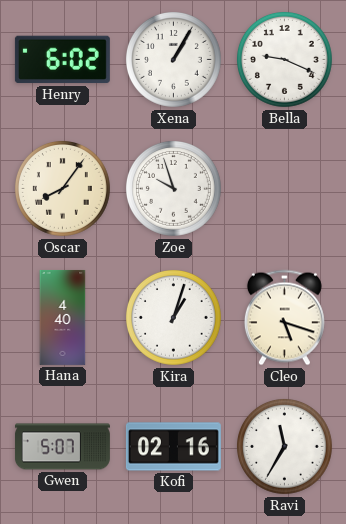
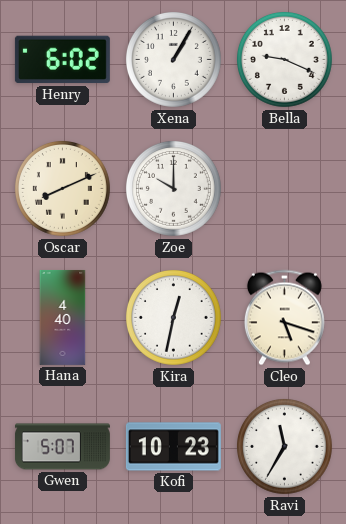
Oscar: 8:06 -> 8:11
Zoe: 9:57 -> 10:00
Kira: 1:03 -> 12:32
Kofi: 02:16 -> 10:23
